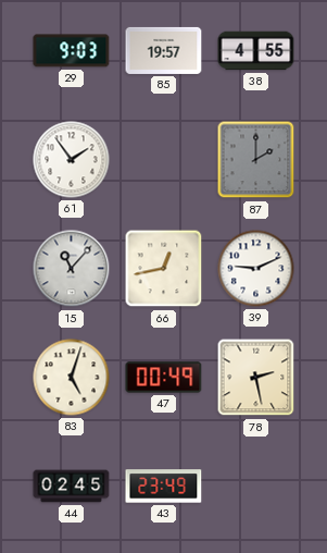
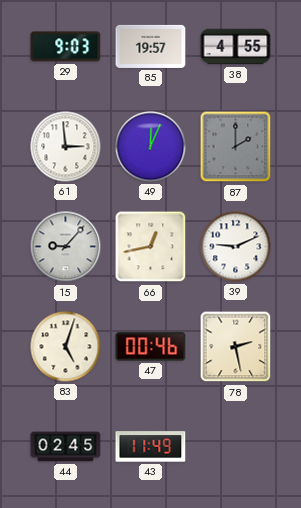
61: 1:54 -> 2:59
49: none -> 12:04
15: 11:07 -> 9:07
47: 00:49 -> 00:46
43: 23:49 -> 11:49
